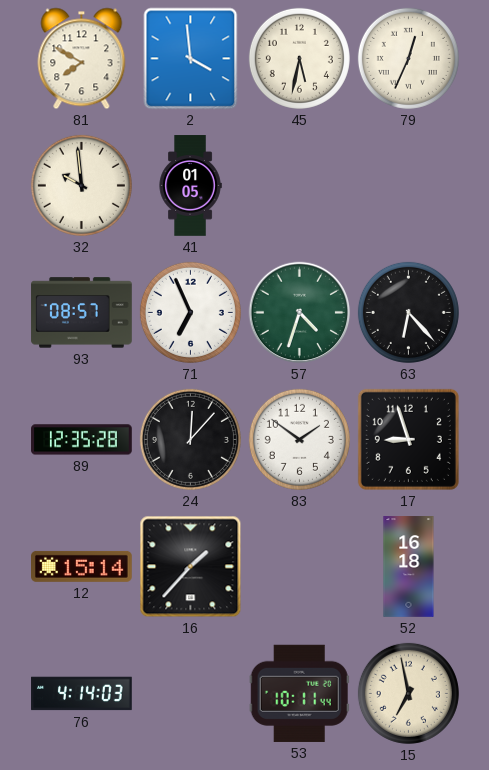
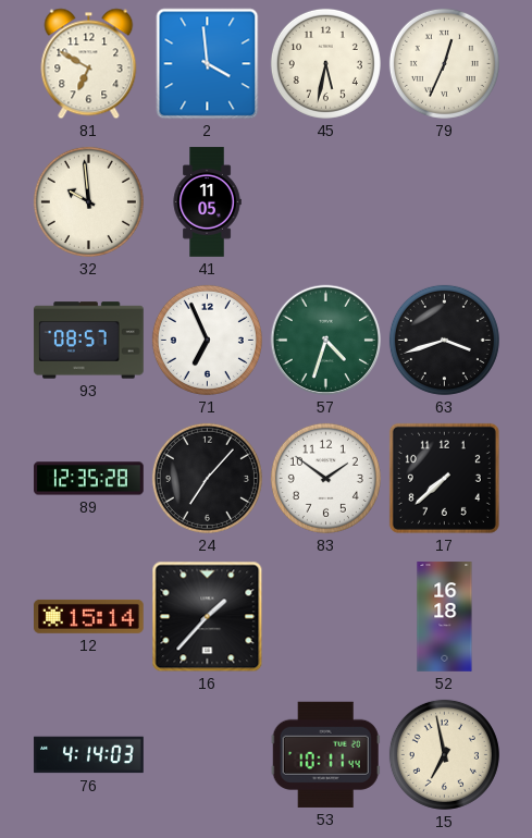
81: 7:50 -> 6:50
41: 01:05 -> 11:05
63: 6:23 -> 3:42
24: 12:07 -> 7:07
17: 8:57 -> 7:38
